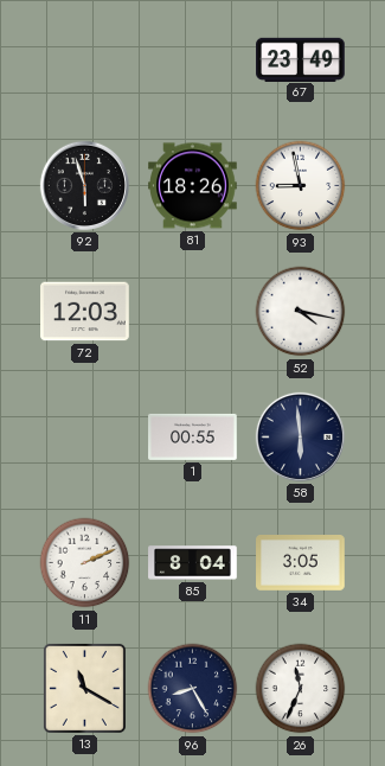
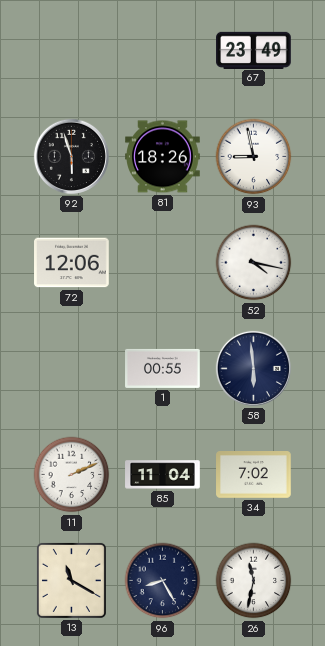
72: 12:03 -> 12:06
85: 8:04 -> 11:04
34: 3:05 -> 7:02
26: 11:34 -> 11:32
